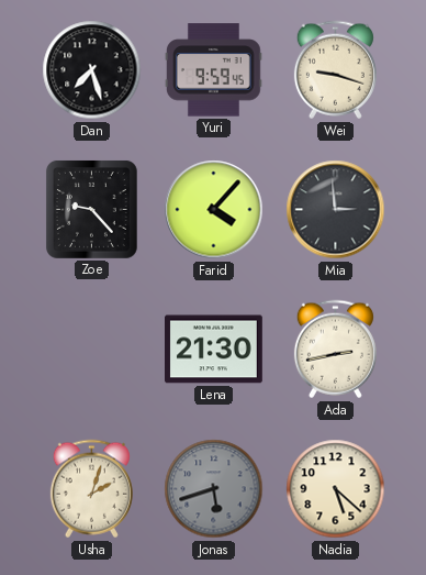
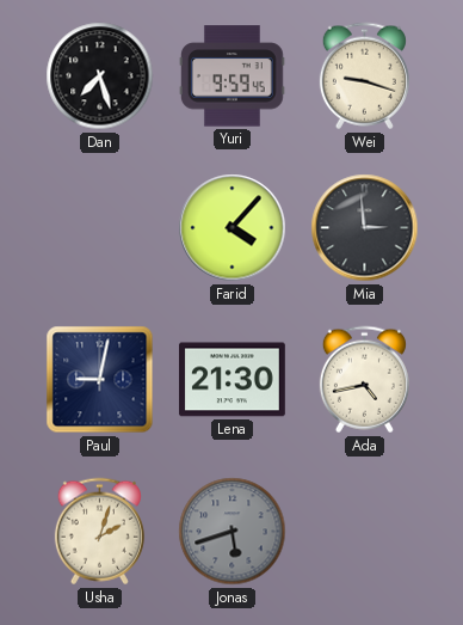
Zoe: 9:23 -> none
Paul: none -> 9:02
Ada: 2:43 -> 4:43
Nadia: 5:22 -> none
